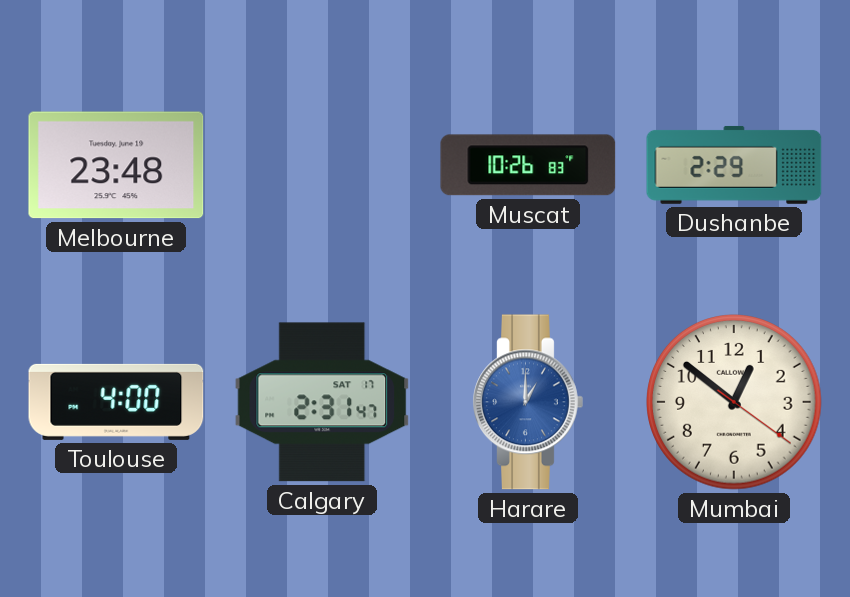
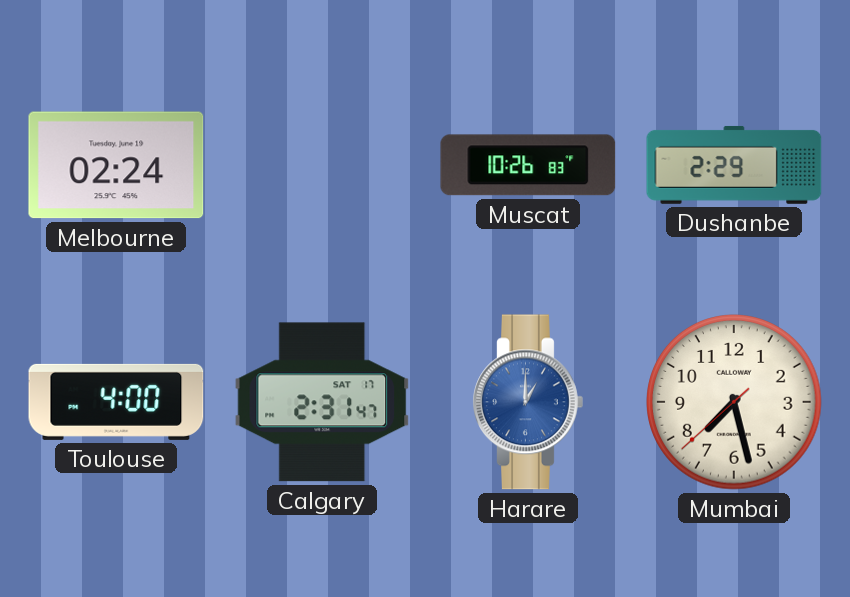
Melbourne: 23:48 -> 02:24
Mumbai: 12:51 -> 7:27
